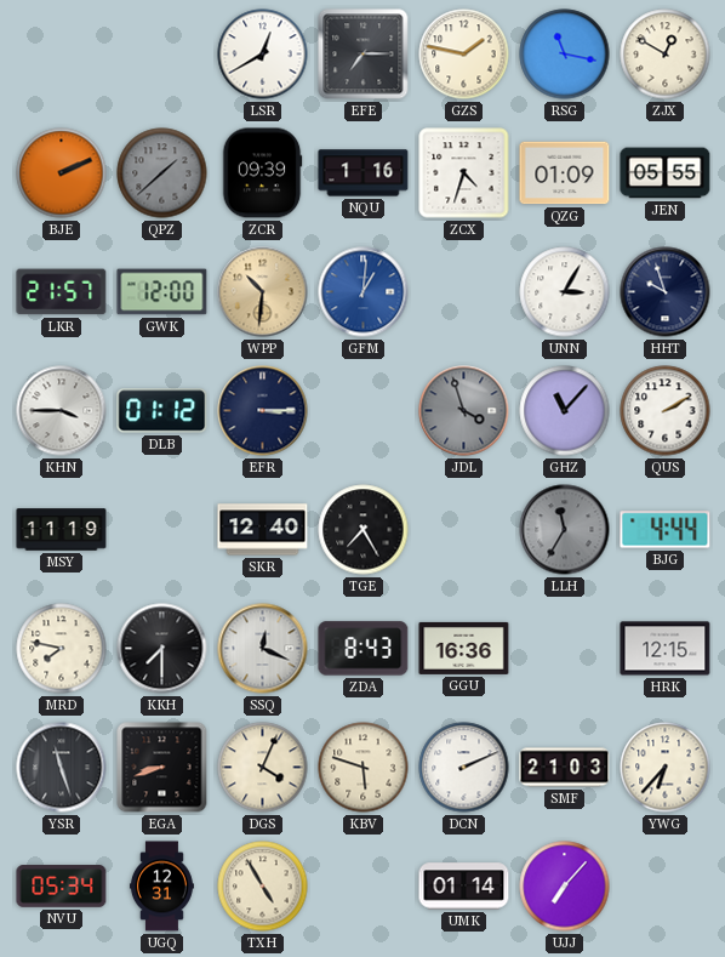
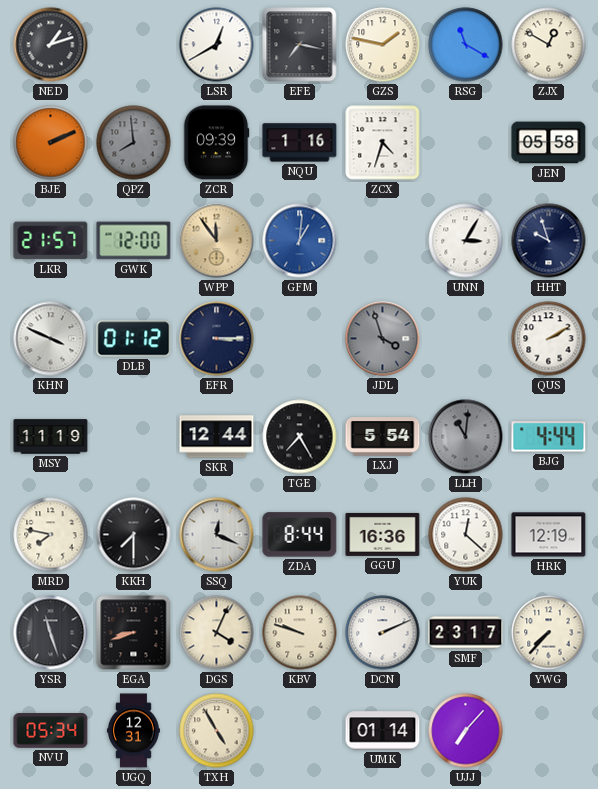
NED: none -> 1:12
EFE: 7:15 -> 7:17
RSG: 11:17 -> 11:20
QPZ: 1:38 -> 7:59
QZG: 01:09 -> none
JEN: 05:55 -> 05:58
WPP: 10:31 -> 11:54
KHN: 3:45 -> 3:49
GHZ: 11:07 -> none
SKR: 12:40 -> 12:44
LXJ: none -> 5:54
LLH: 11:35 -> 11:01
ZDA: 8:43 -> 8:44
YUK: none -> 12:22
HRK: 12:15 -> 12:19
KBV: 5:48 -> 9:48
SMF: 21:03 -> 23:17
YWG: 6:37 -> 7:37
